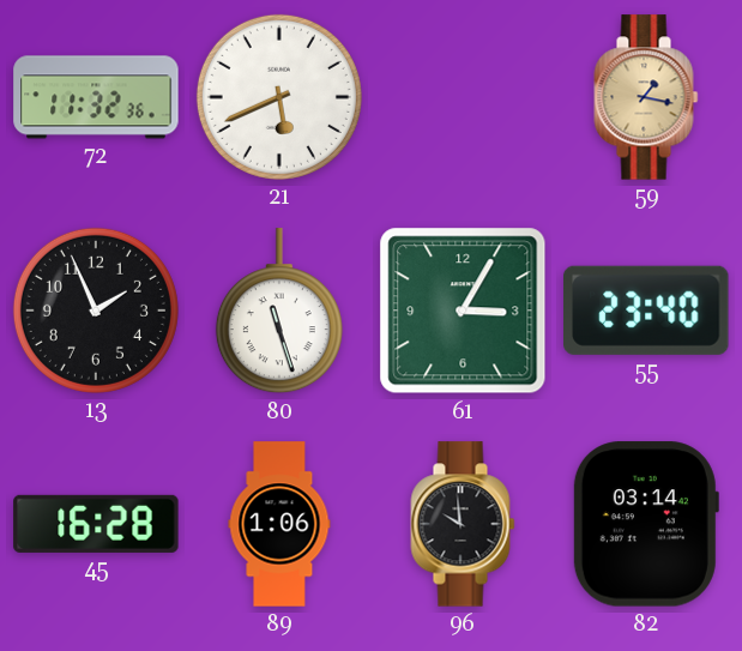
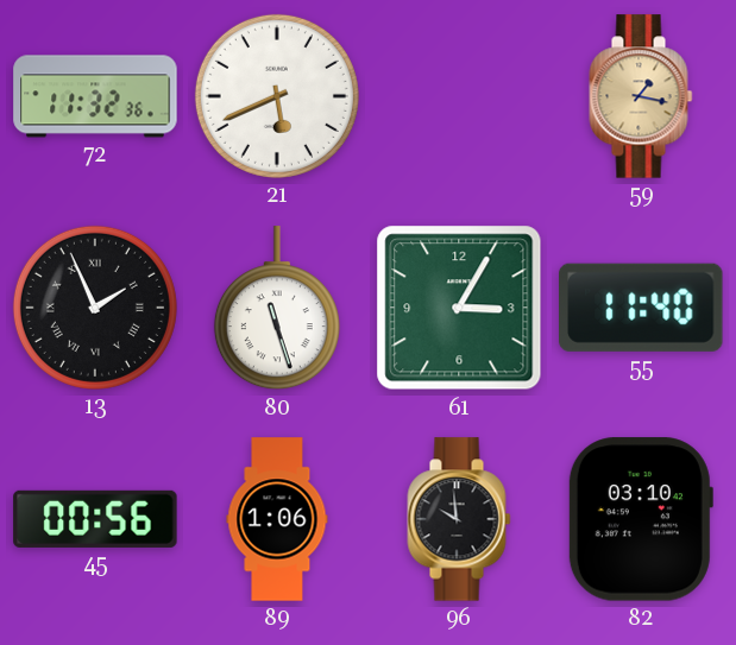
13 numerals: Arabic -> Roman
55: 23:40 -> 11:40
45: 16:28 -> 00:56
82: 03:14 -> 03:10
